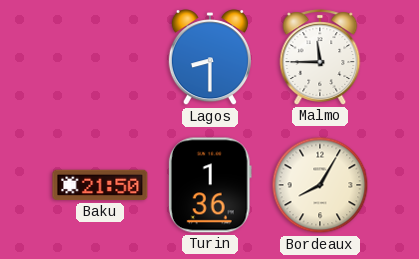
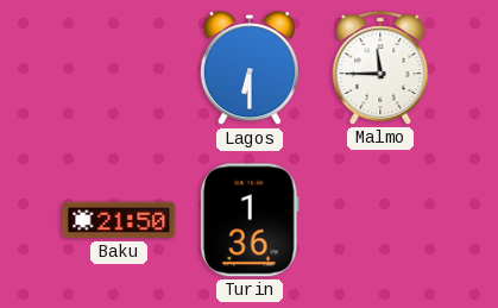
Lagos: 8:30 -> 6:30
Bordeaux: 8:05 -> none
